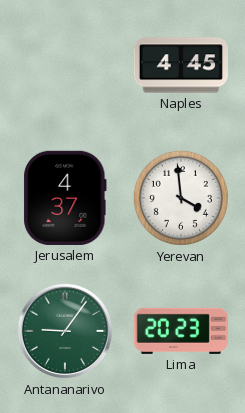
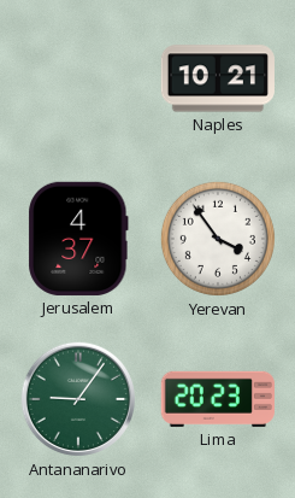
Naples: 4:45 -> 10:21
Yerevan: 3:59 -> 3:54
